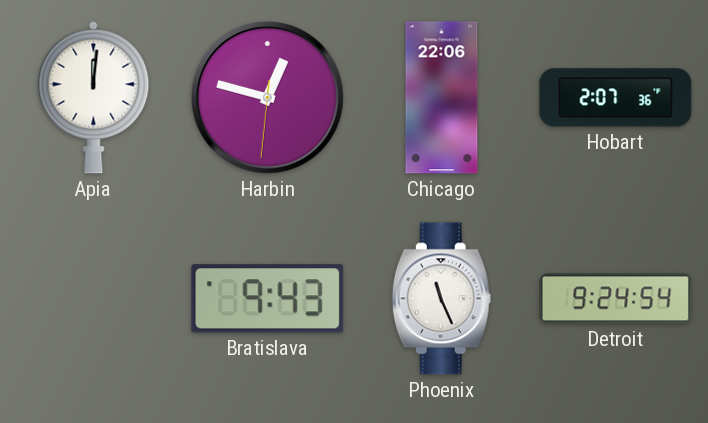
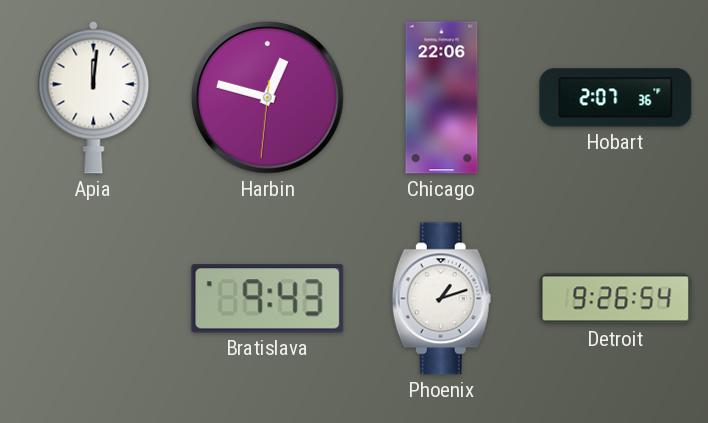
Phoenix: 11:26 -> 1:12
Detroit: 9:24 -> 9:26
